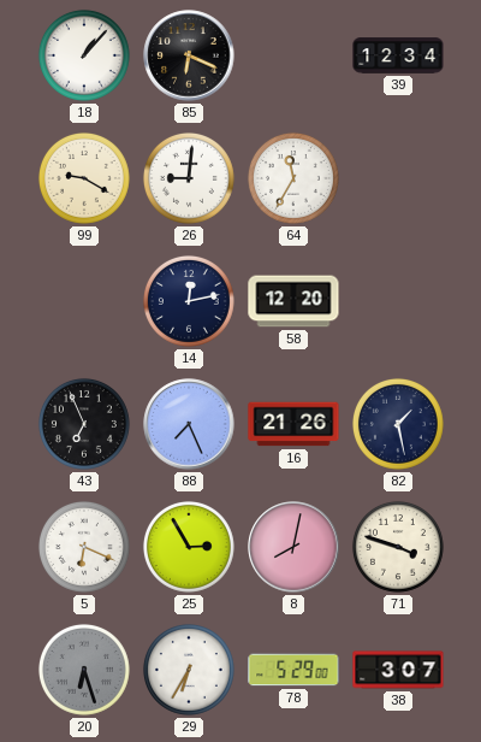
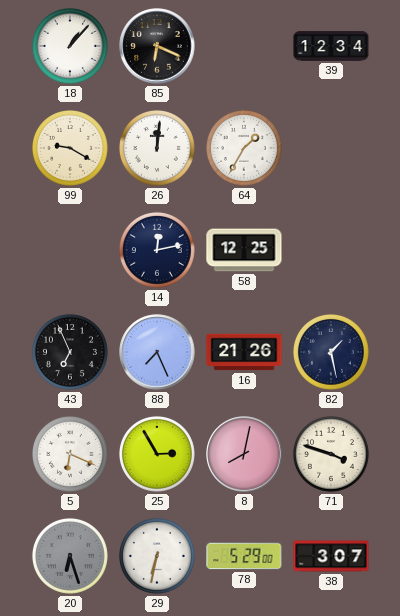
26: 9:01 -> 12:01
64: 11:35 -> 1:35
58: 12:20 -> 12:25
29: 6:35 -> 6:32
